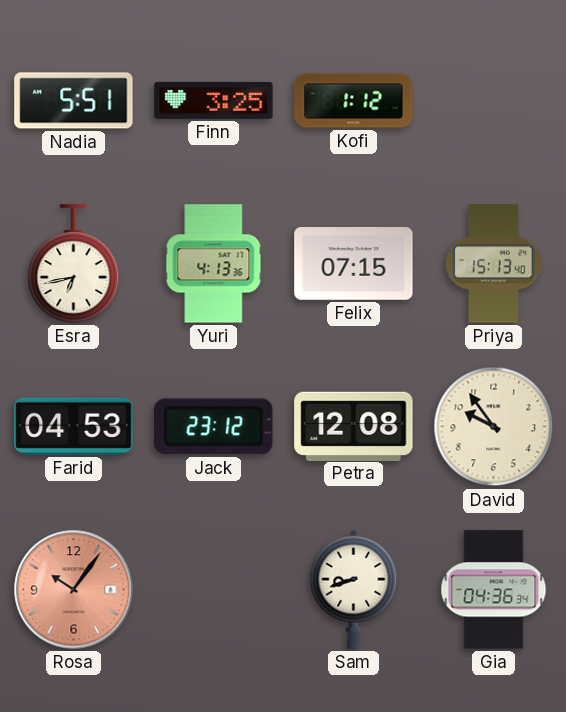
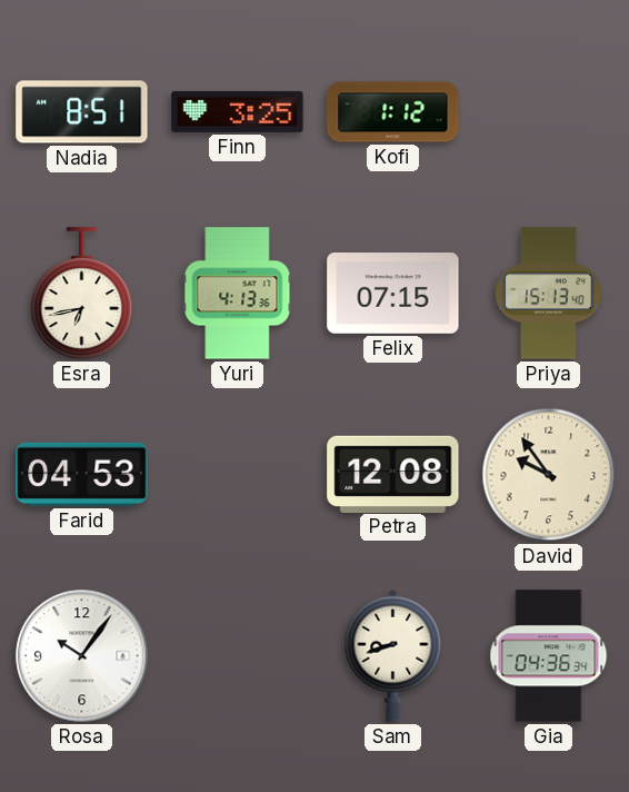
Nadia: 5:51 -> 8:51
Jack: 23:12 -> none
Rosa dial: salmon -> white
